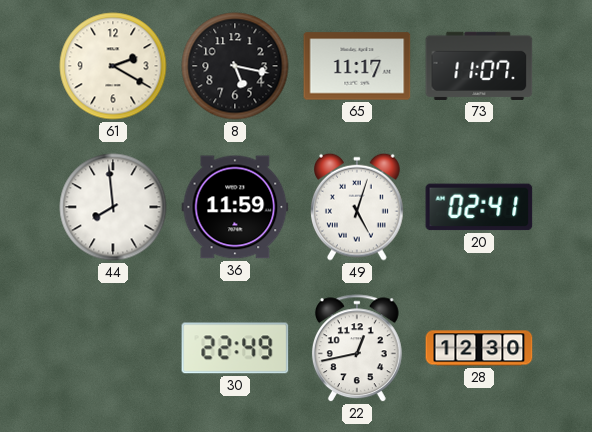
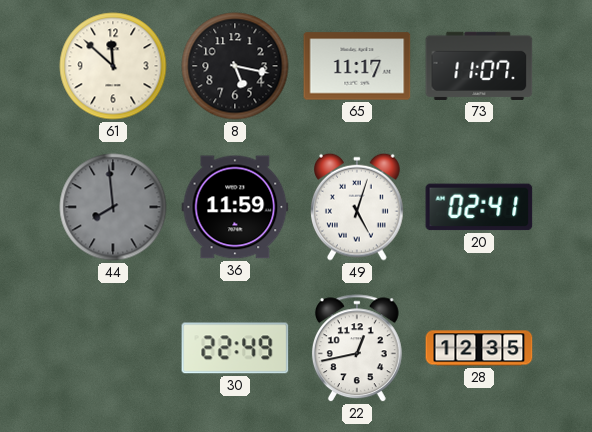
61: 2:20 -> 11:52
44 dial: white -> grey
28: 12:30 -> 12:35
